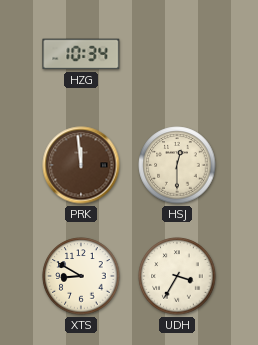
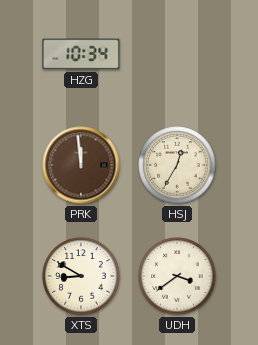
HSJ: 12:30 -> 12:35
UDH: 3:35 -> 3:39
